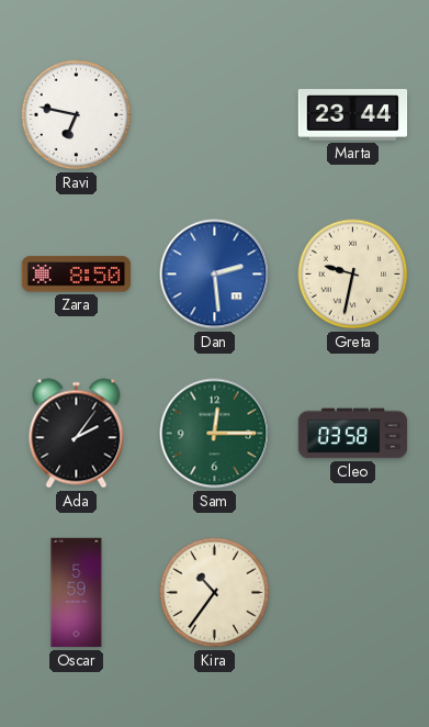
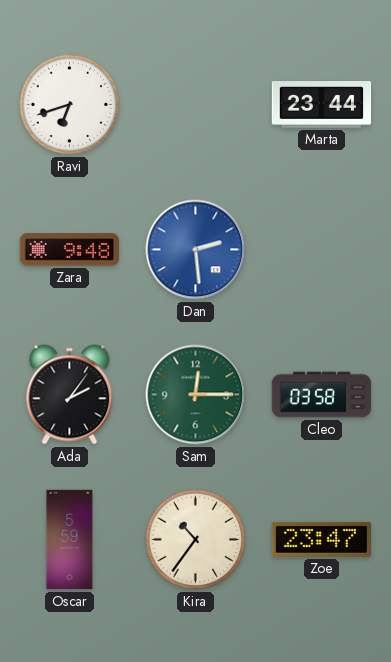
Ravi: 6:47 -> 6:42
Zara: 8:50 -> 9:48
Greta: 9:32 -> none
Zoe: none -> 23:47
